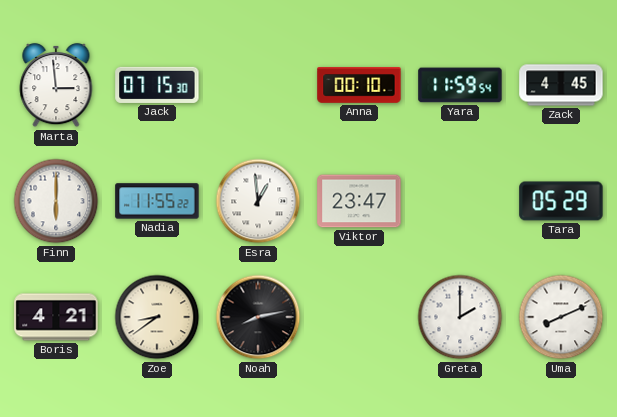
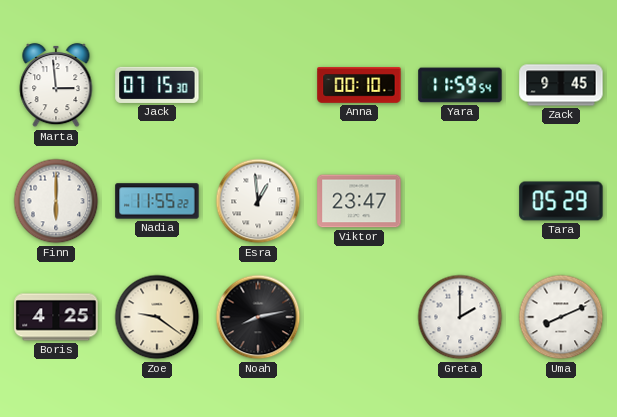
Zack: 4:45 -> 9:45
Boris: 4:21 -> 4:25
Zoe: 8:39 -> 9:21
